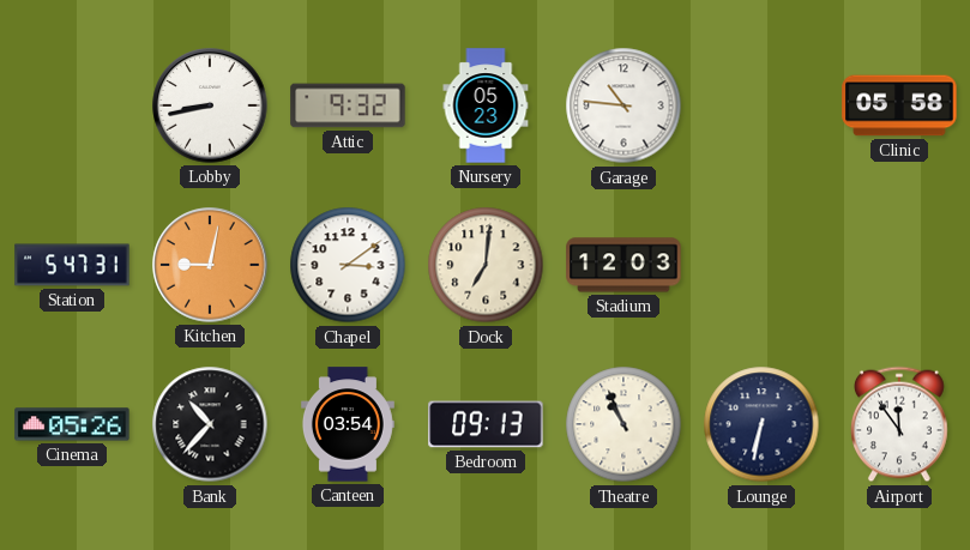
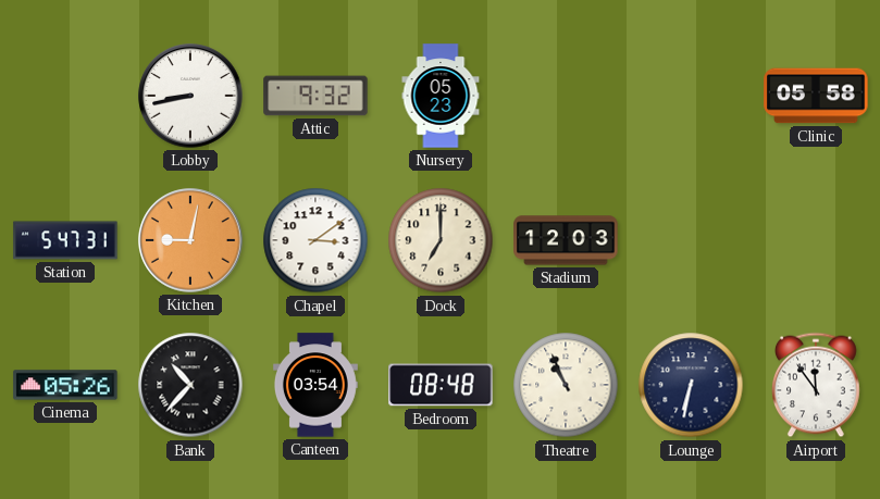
Garage: 10:46 -> none
Dock: 7:01 -> 7:00
Bedroom: 09:13 -> 08:48
